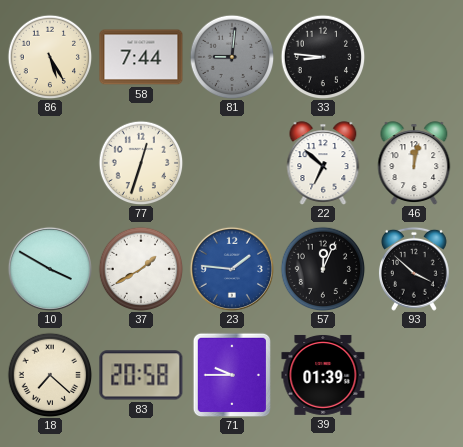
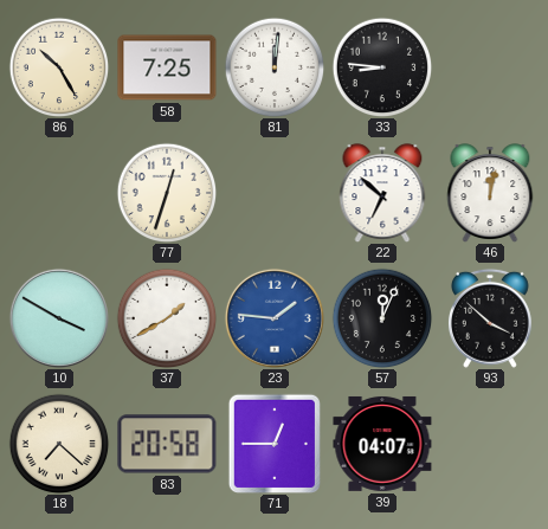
86: 5:25 -> 10:25
58: 7:44 -> 7:25
81: 9:01 -> 12:01
81 dial: grey -> white
71: 9:45 -> 12:45
39: 01:39 -> 04:07
